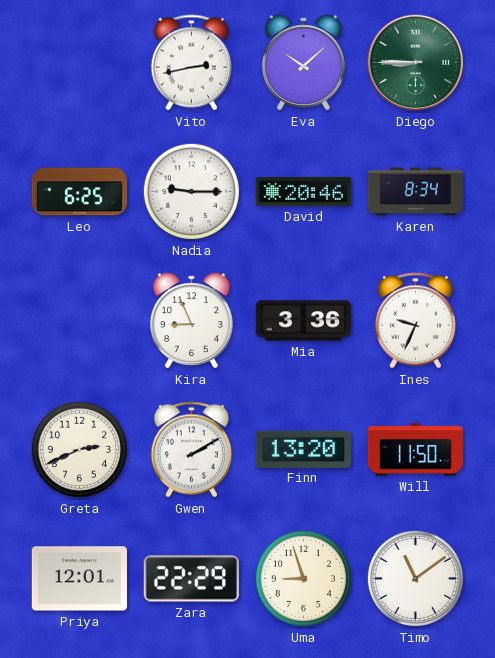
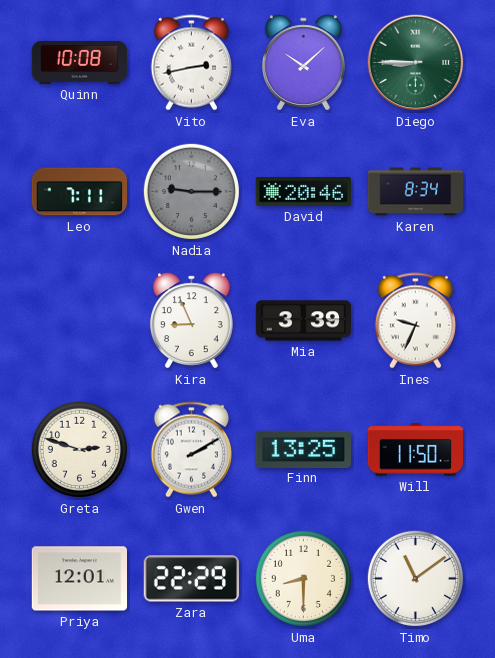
Quinn: none -> 10:08
Leo: 6:25 -> 7:11
Nadia dial: white -> grey
Mia: 3:36 -> 3:39
Greta: 2:41 -> 2:48
Finn: 13:20 -> 13:25
Uma: 8:57 -> 8:30
